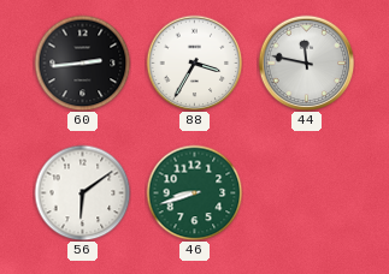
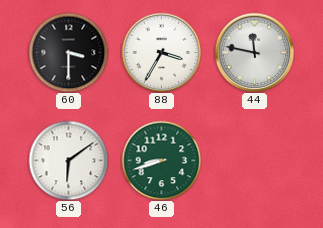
60: 2:44 -> 3:30
